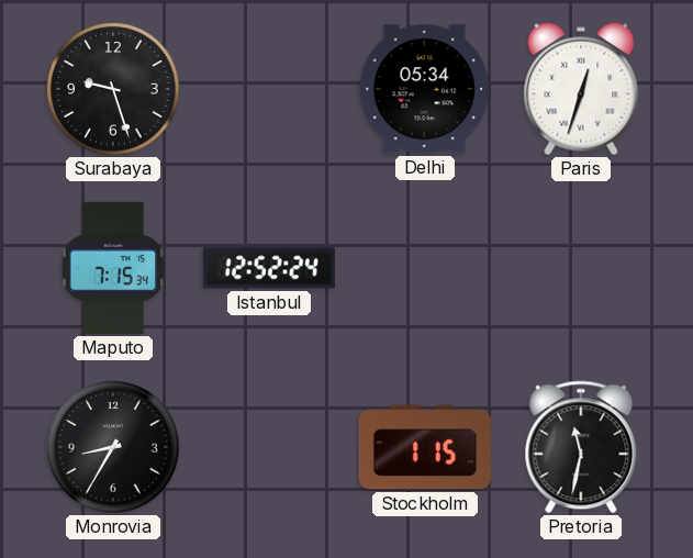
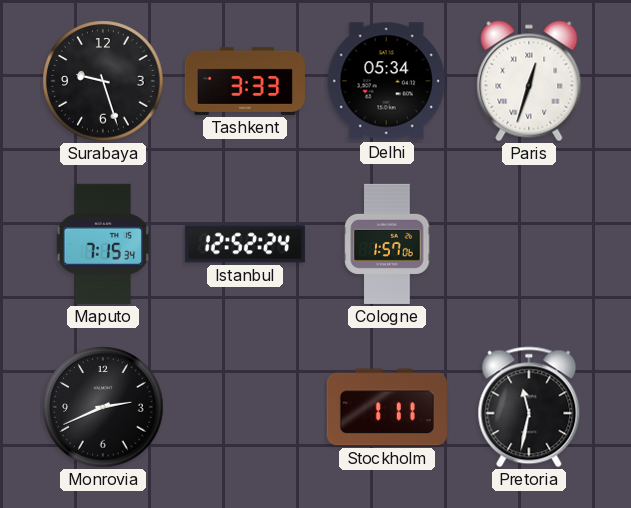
Tashkent: none -> 3:33
Cologne: none -> 1:57
Monrovia: 8:35 -> 2:41
Stockholm: 1:15 -> 1:11
